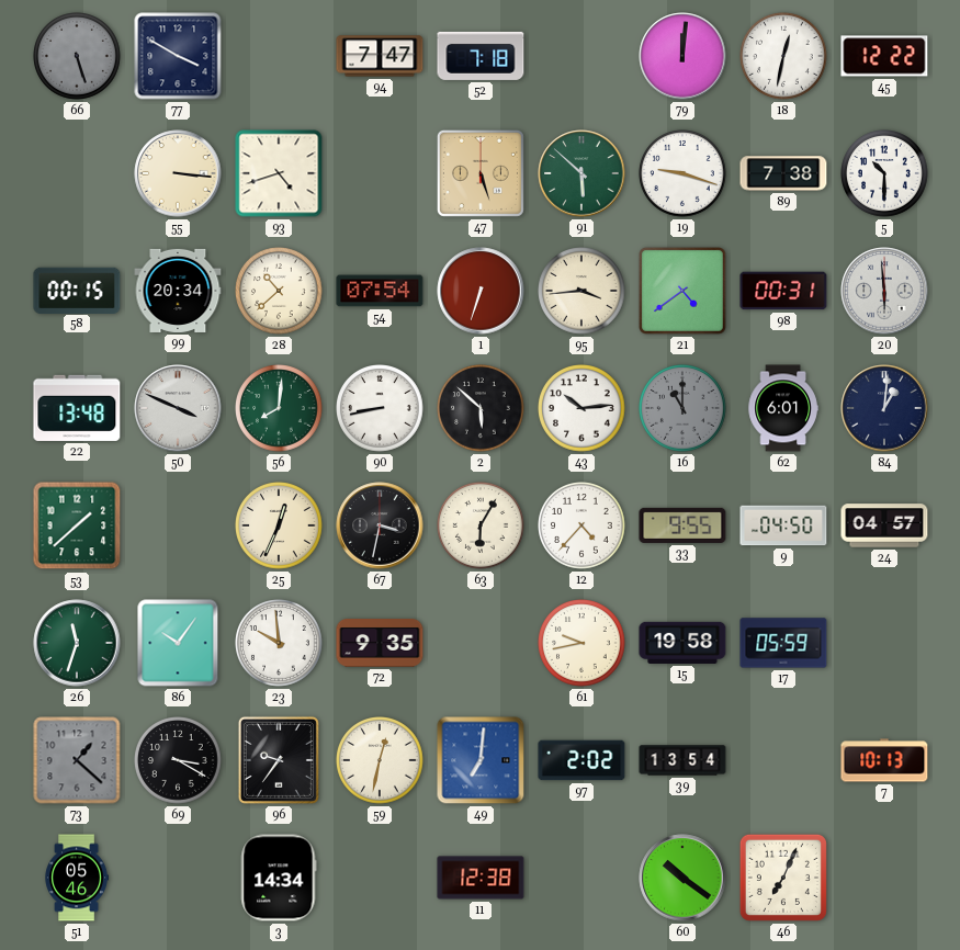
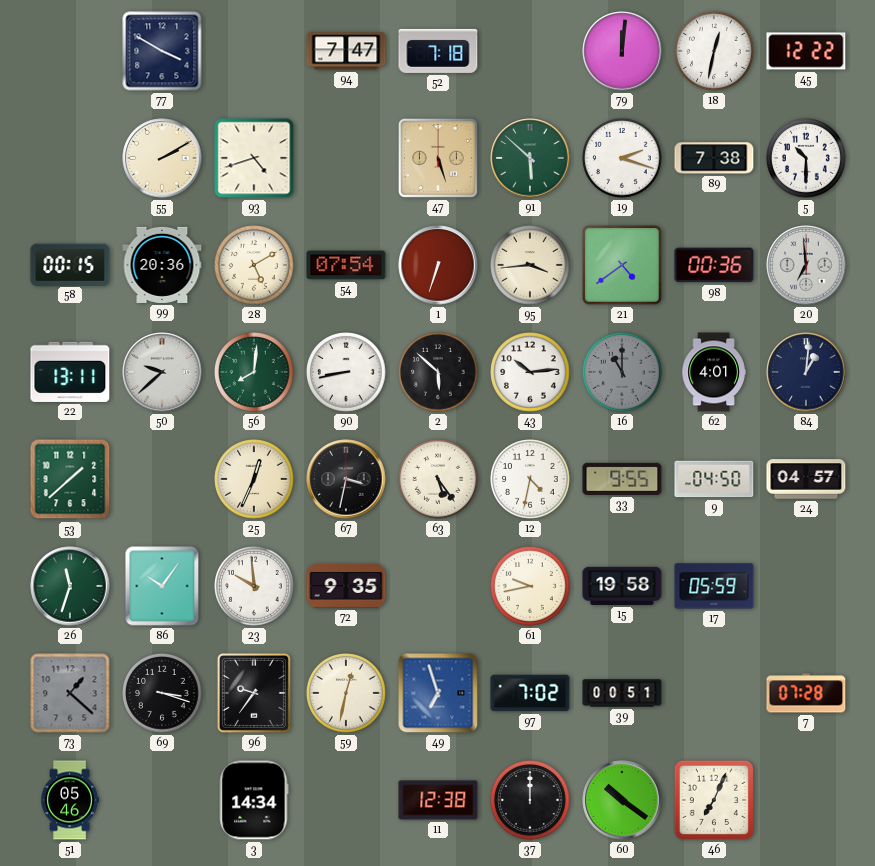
66: 5:27 -> none
55: 3:16 -> 2:10
19: 9:18 -> 2:18
99: 20:34 -> 20:36
28: 10:38 -> 5:10
98: 00:31 -> 00:36
20: 5:59 -> 6:59
22: 13:48 -> 13:11
50: 3:49 -> 9:38
62: 6:01 -> 4:01
63: 6:05 -> 5:24
12: 4:37 -> 4:32
69: 3:20 -> 3:18
49: 7:01 -> 6:57
97: 2:02 -> 7:02
39: 13:54 -> 00:51
7: 10:13 -> 07:28
37: none -> 12:00
